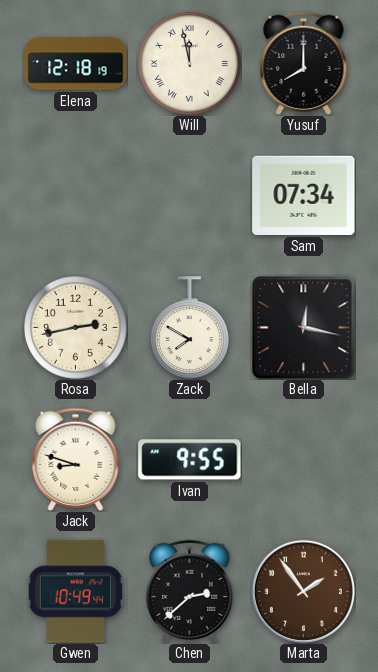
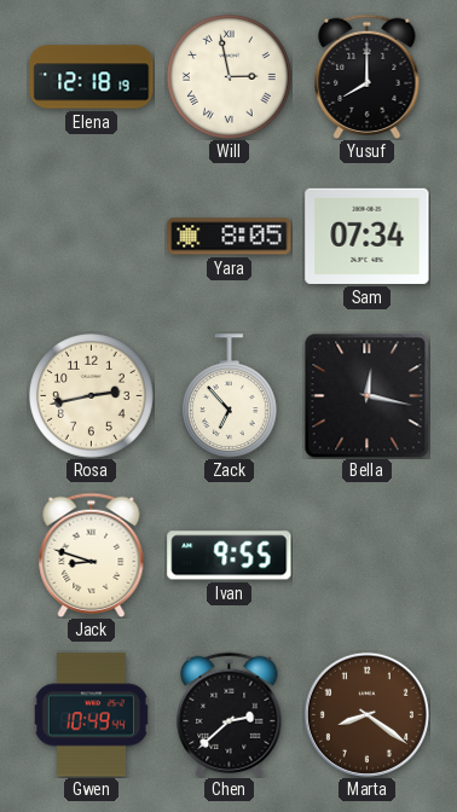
Will: 11:58 -> 2:58
Yara: none -> 8:05
Zack: 7:50 -> 6:53
Marta: 1:54 -> 8:21
